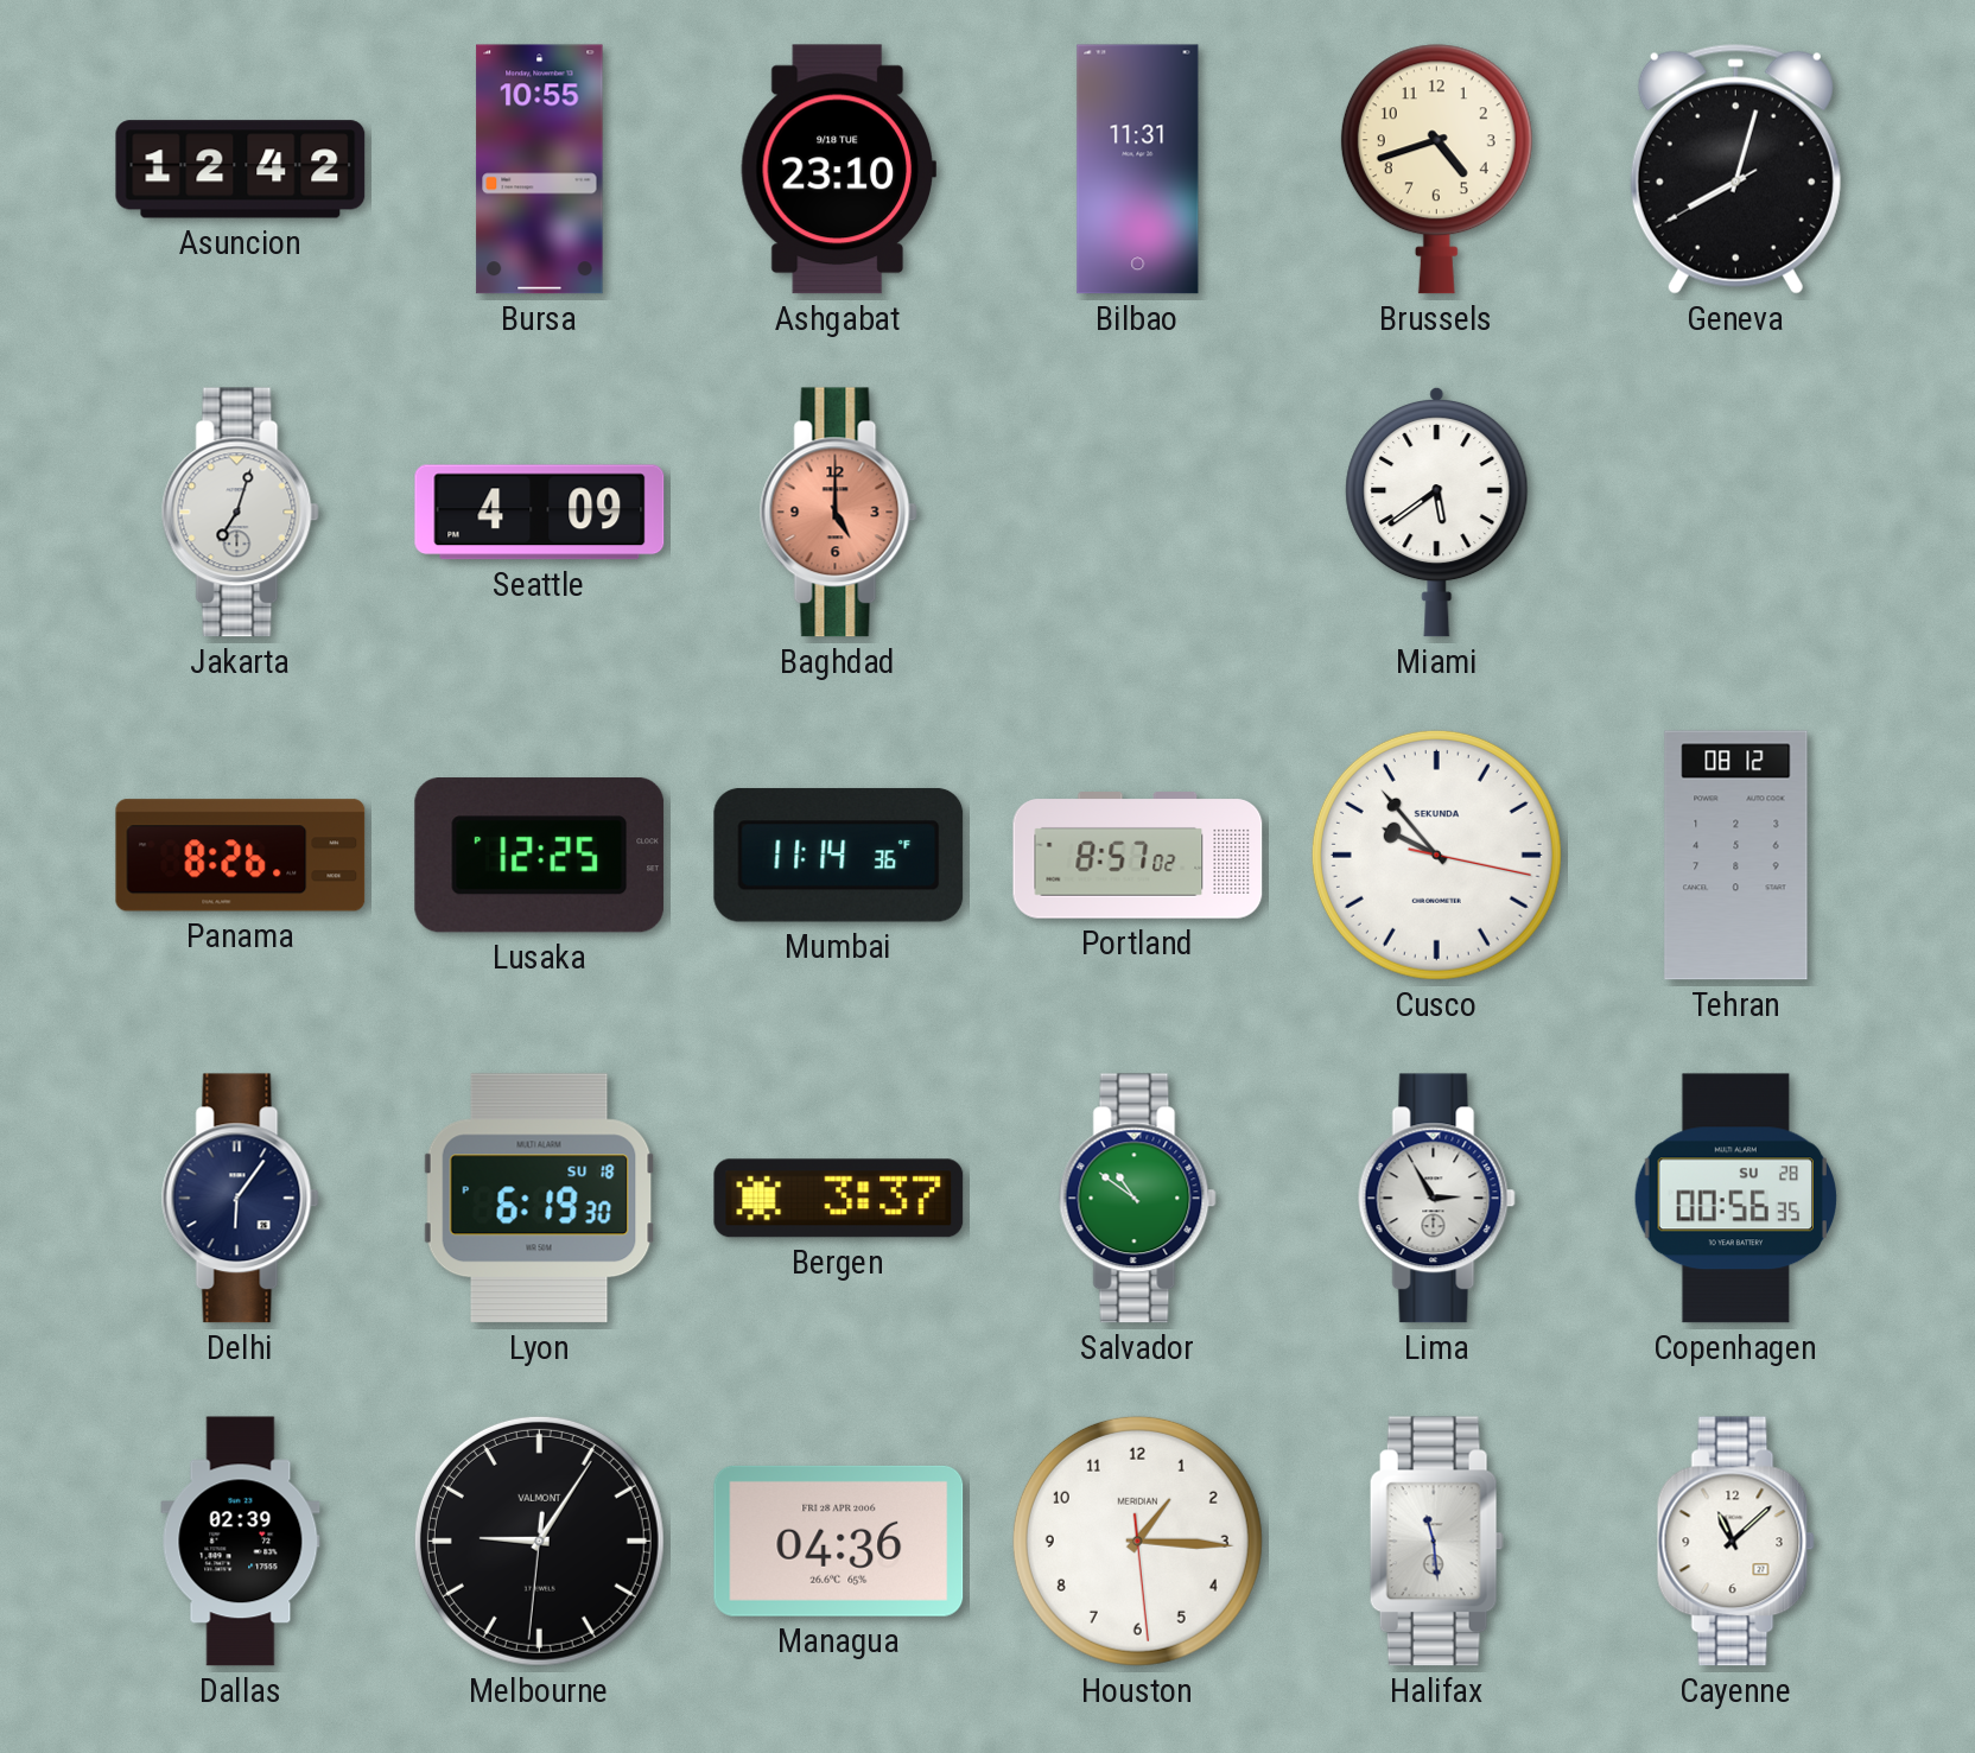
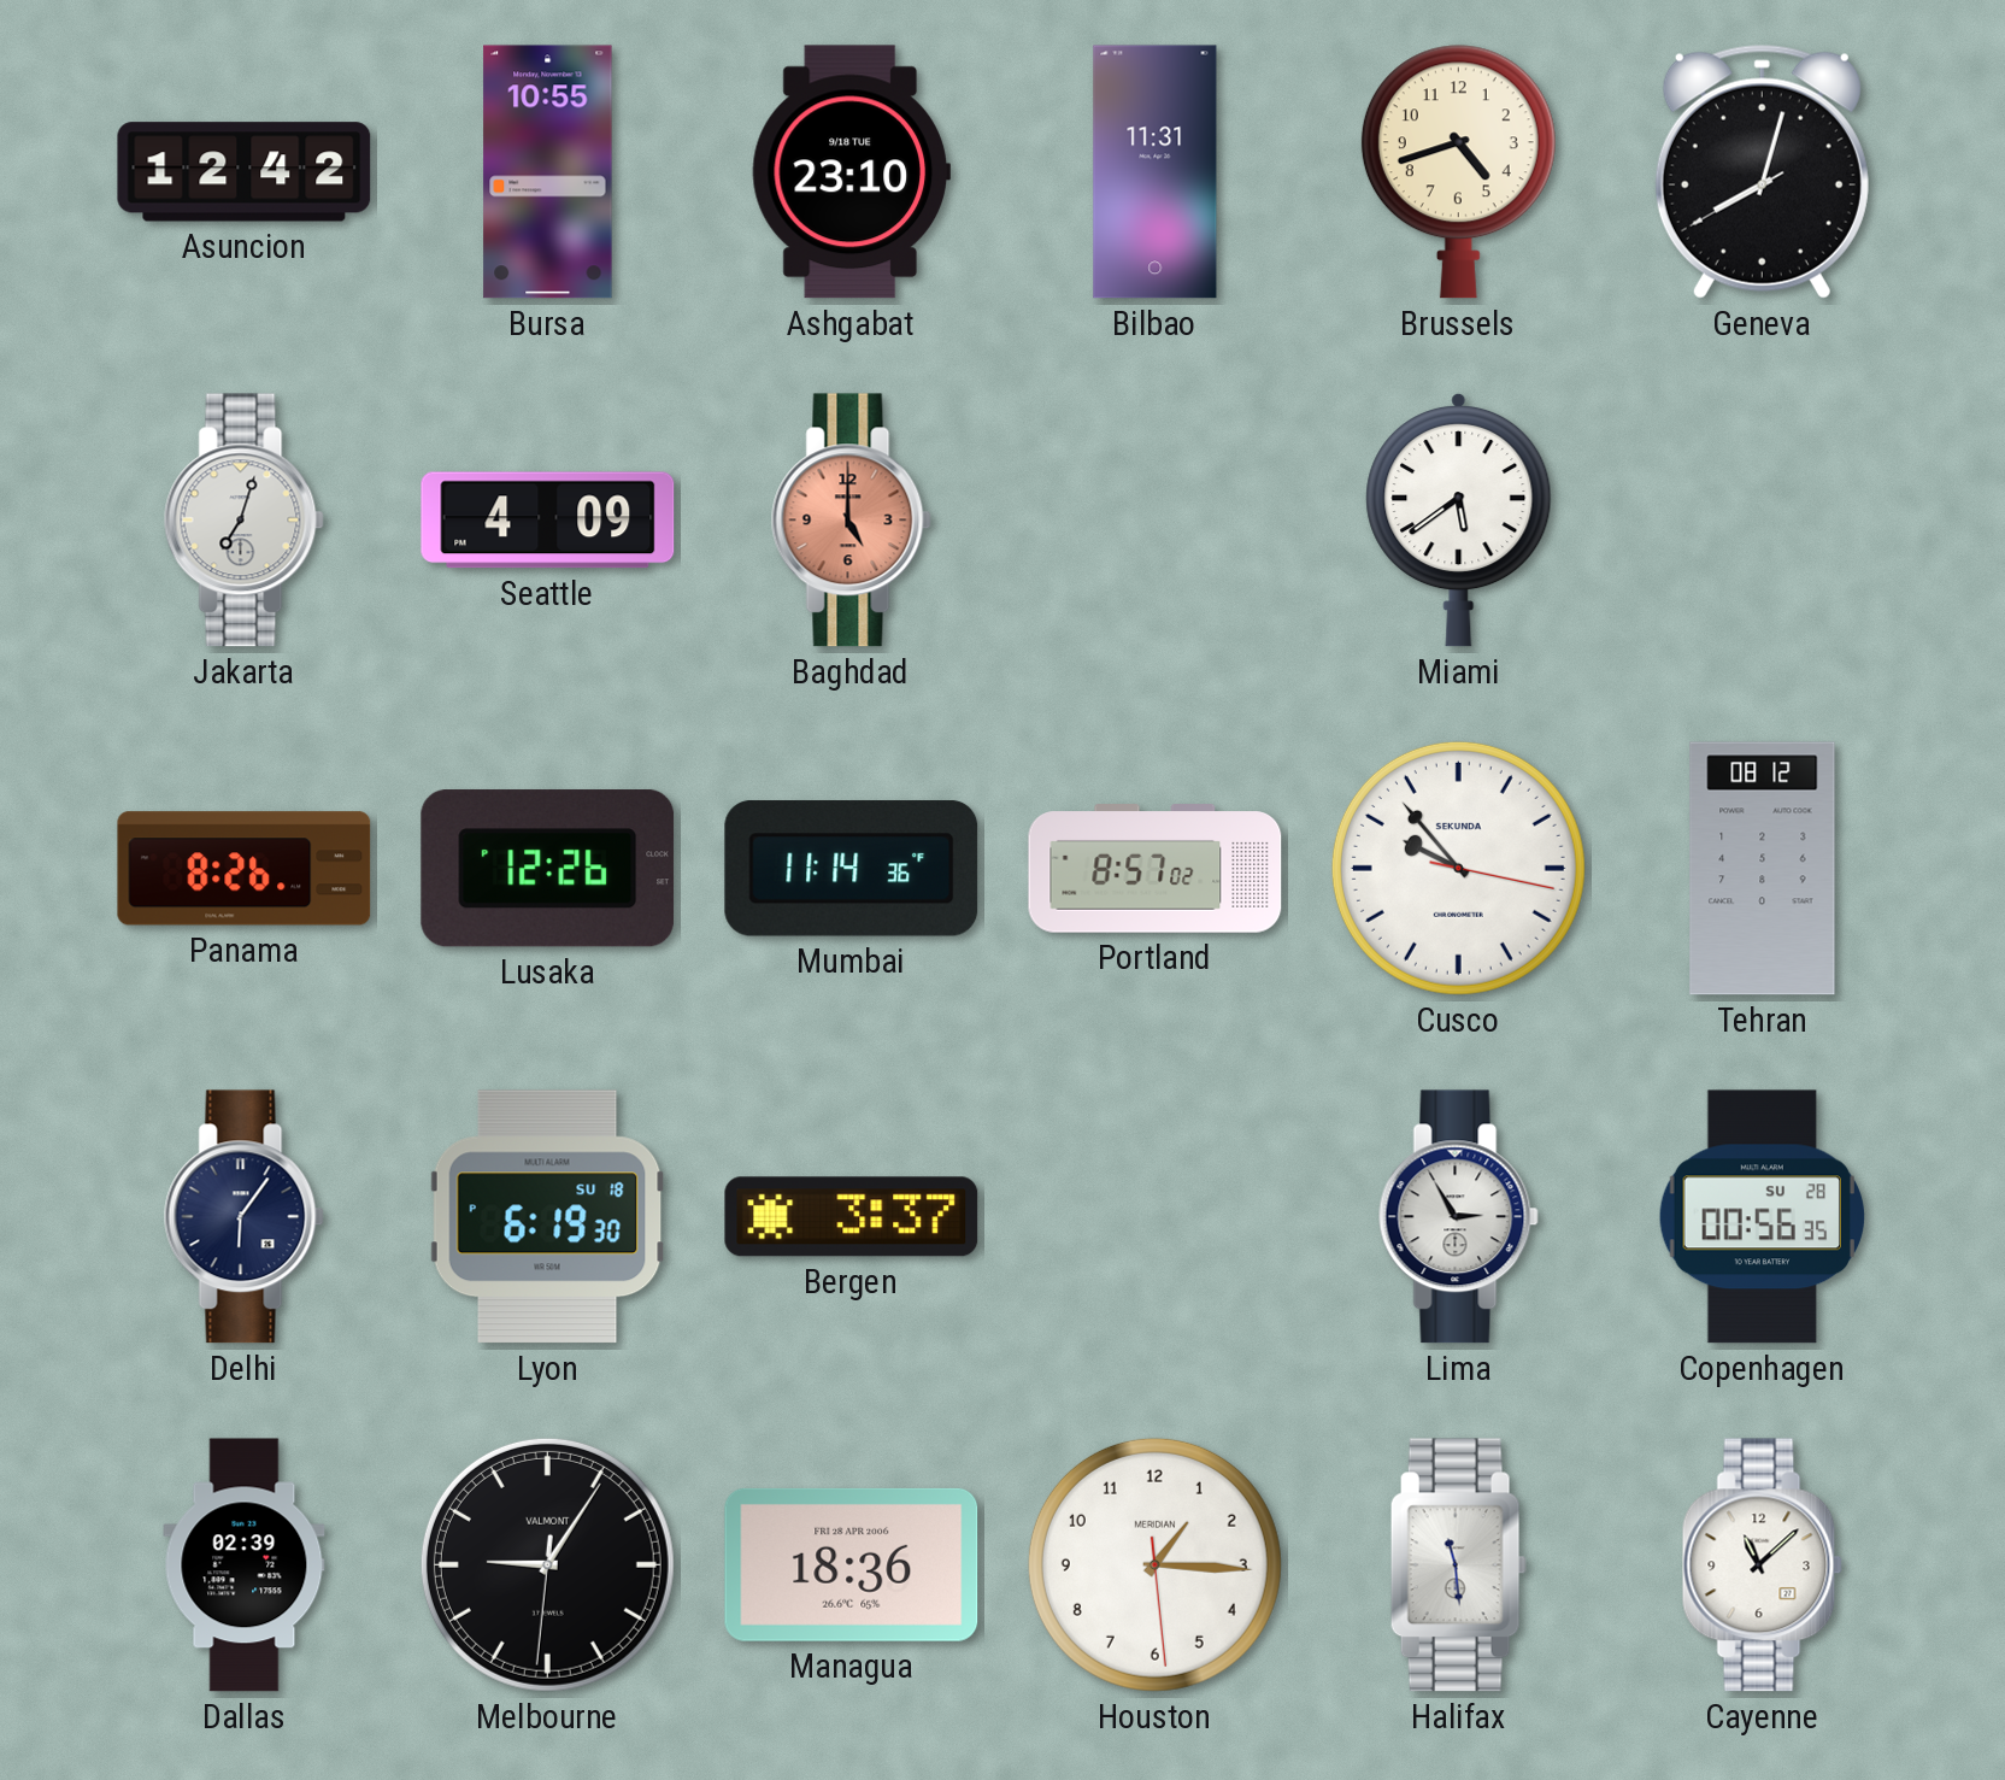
Lusaka: 12:25 -> 12:26
Salvador: 10:51 -> none
Managua: 04:36 -> 18:36
